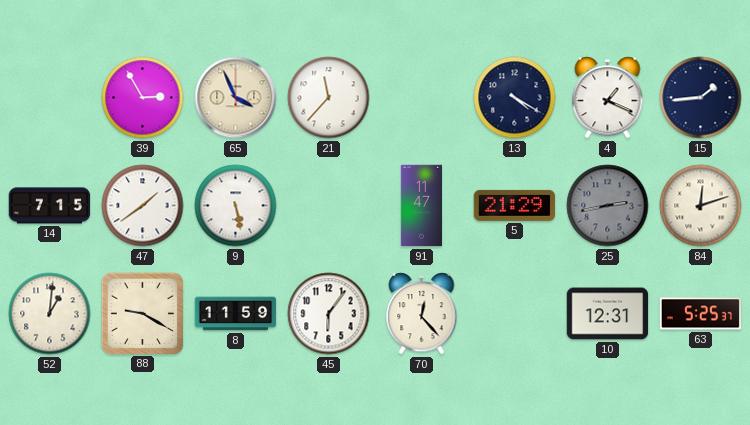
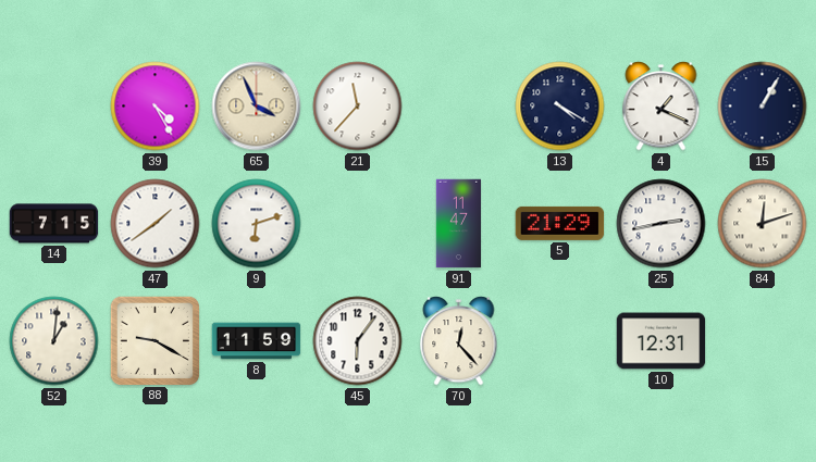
39: 2:55 -> 4:25
15: 1:44 -> 1:05
9: 5:28 -> 6:12
25 dial: grey -> white
63: 5:25 -> none
